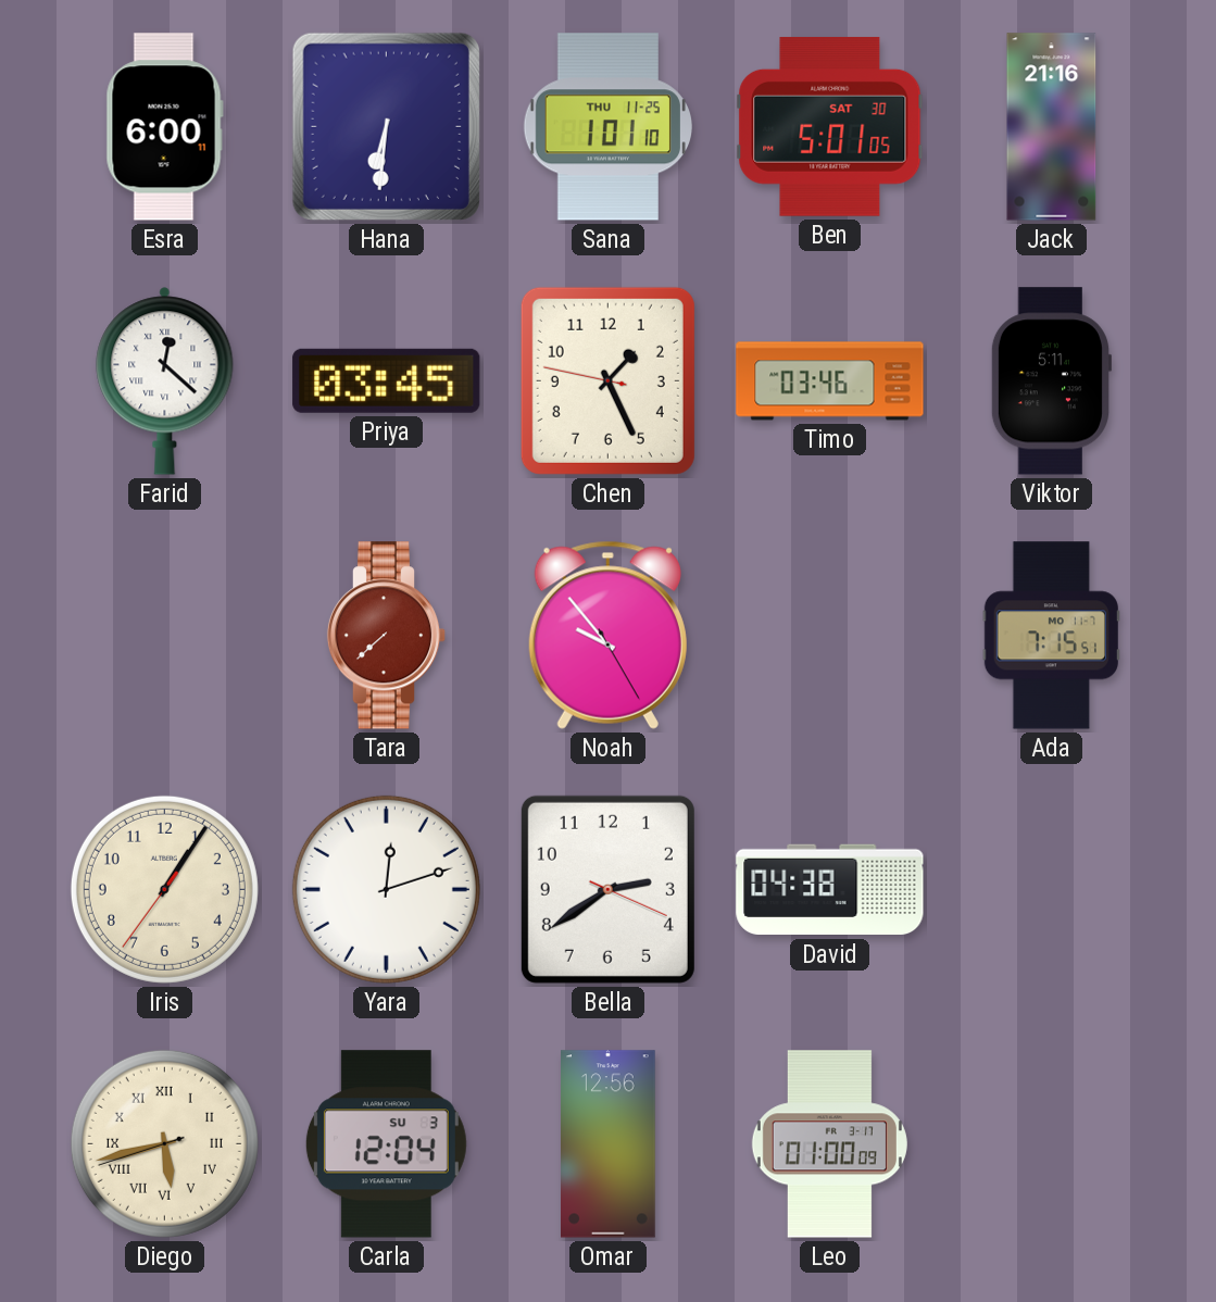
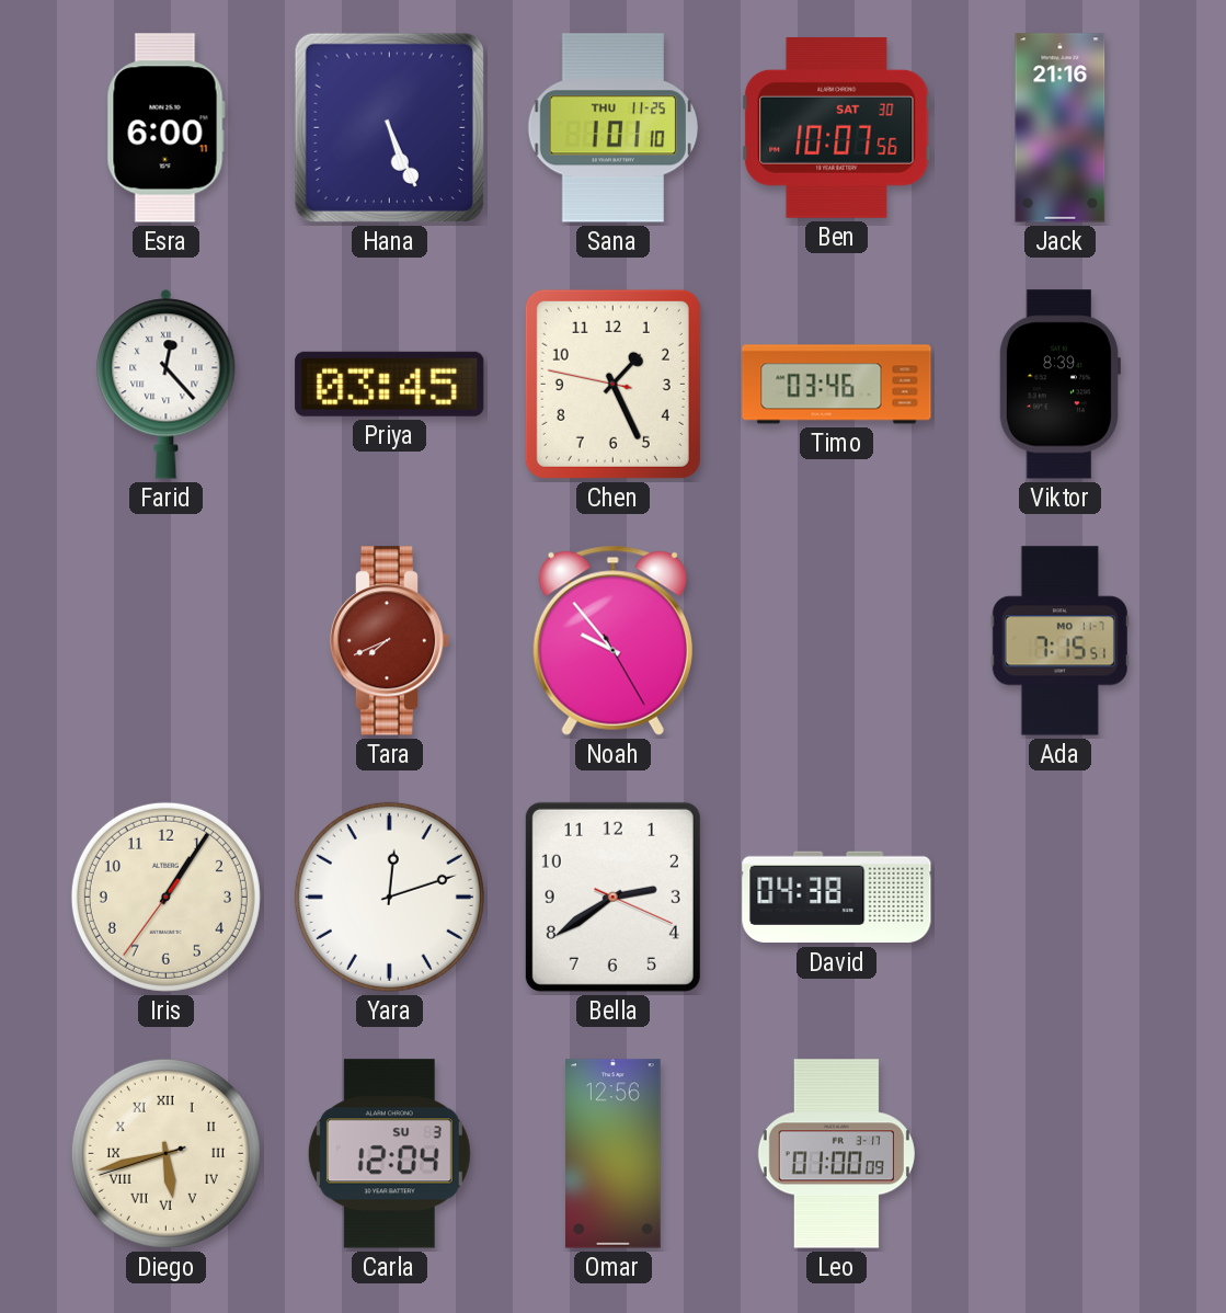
Hana: 6:31 -> 5:26
Ben: 5:01 -> 10:07
Farid: 12:22 -> 12:23
Viktor: 5:11 -> 8:39
Tara: 7:38 -> 7:41
